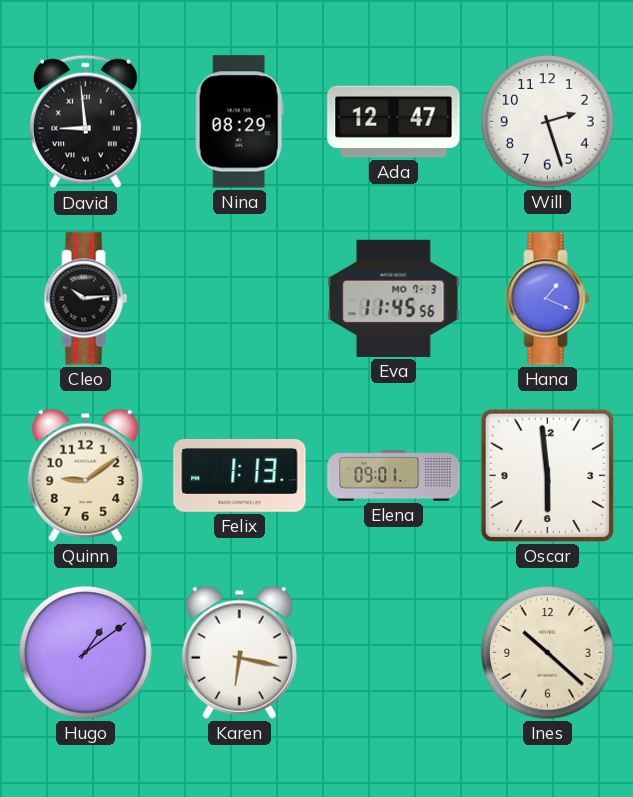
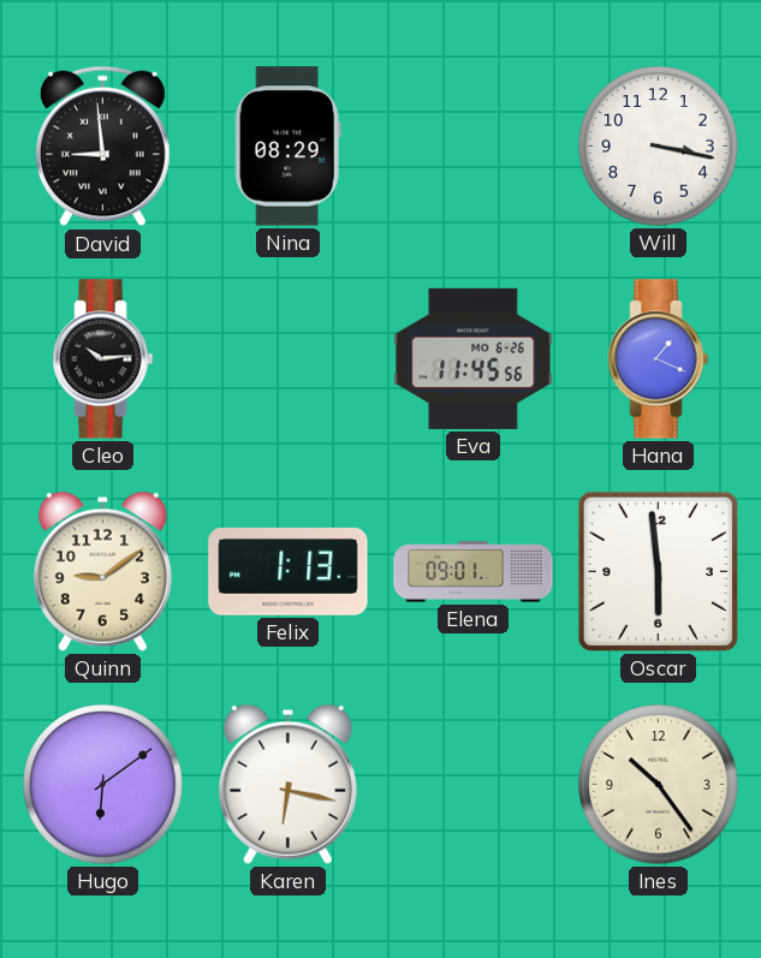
Ada: 12:47 -> none
Will: 2:27 -> 3:17
Eva date: MO 7-3 -> MO 6-26
Hugo: 1:09 -> 6:09
Ines: 10:22 -> 10:24
